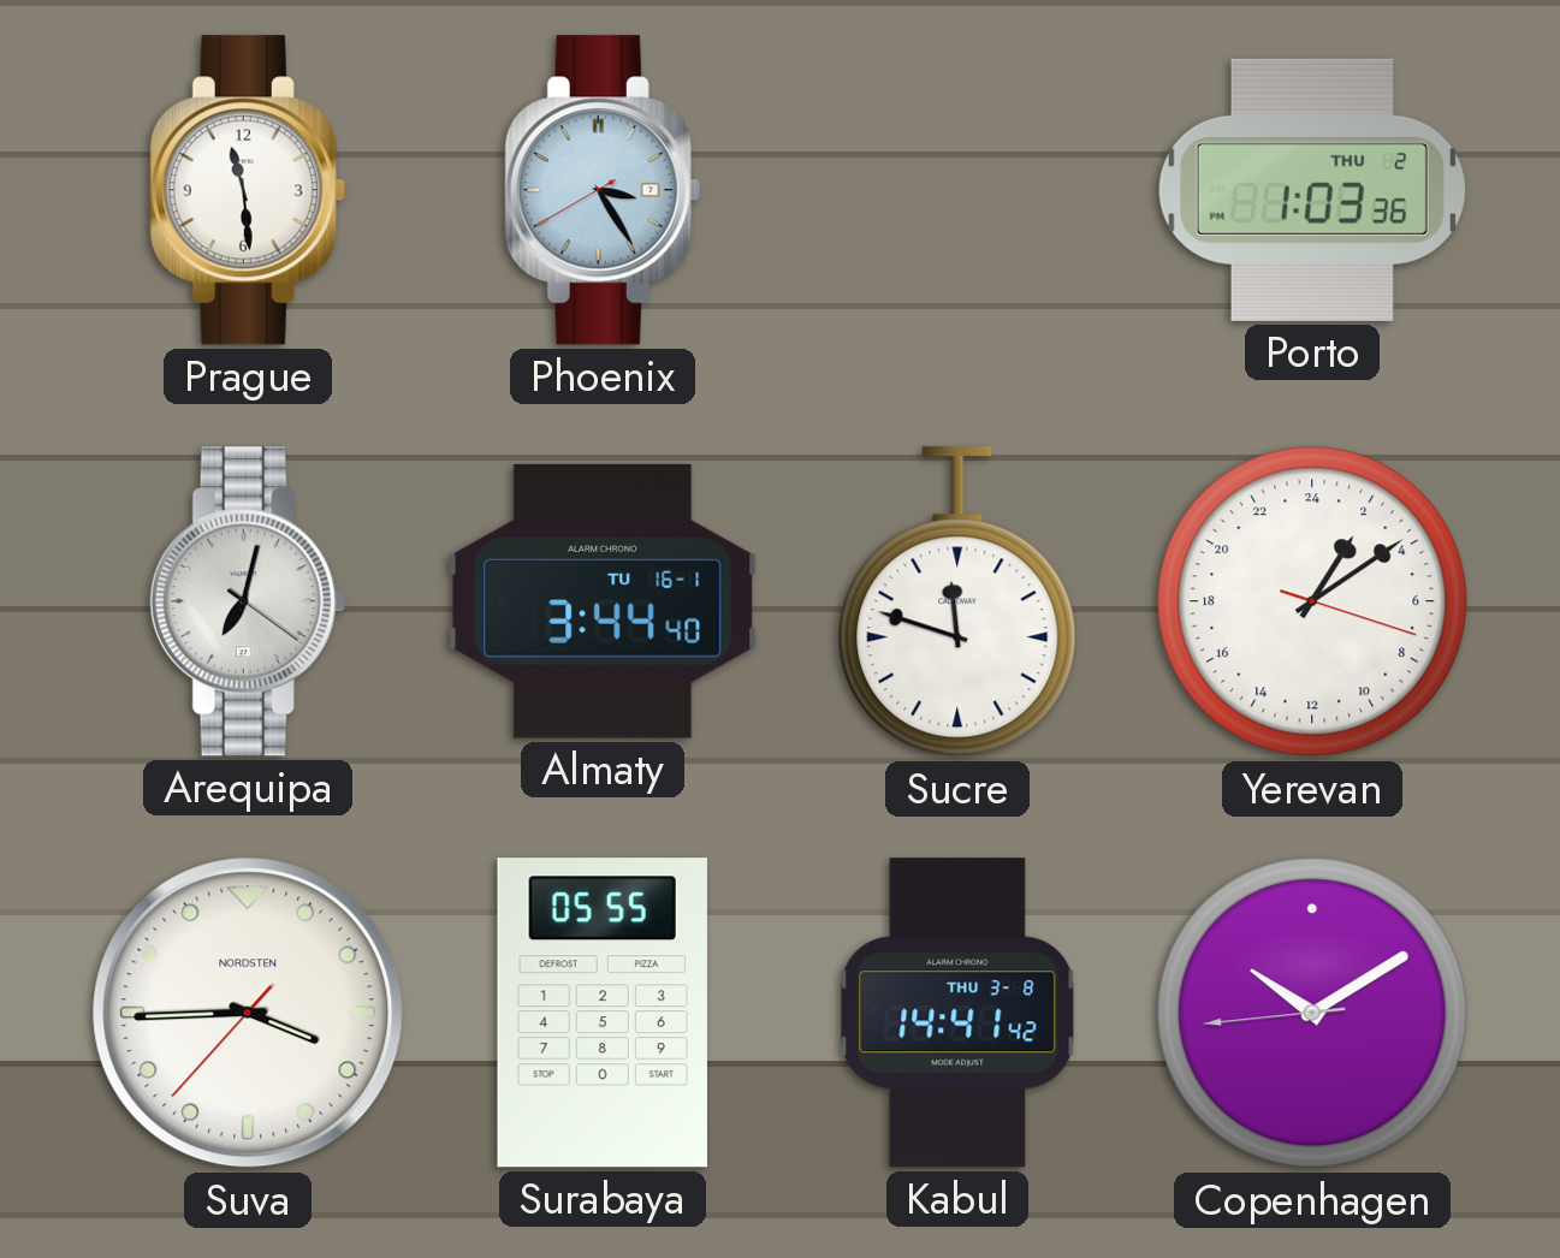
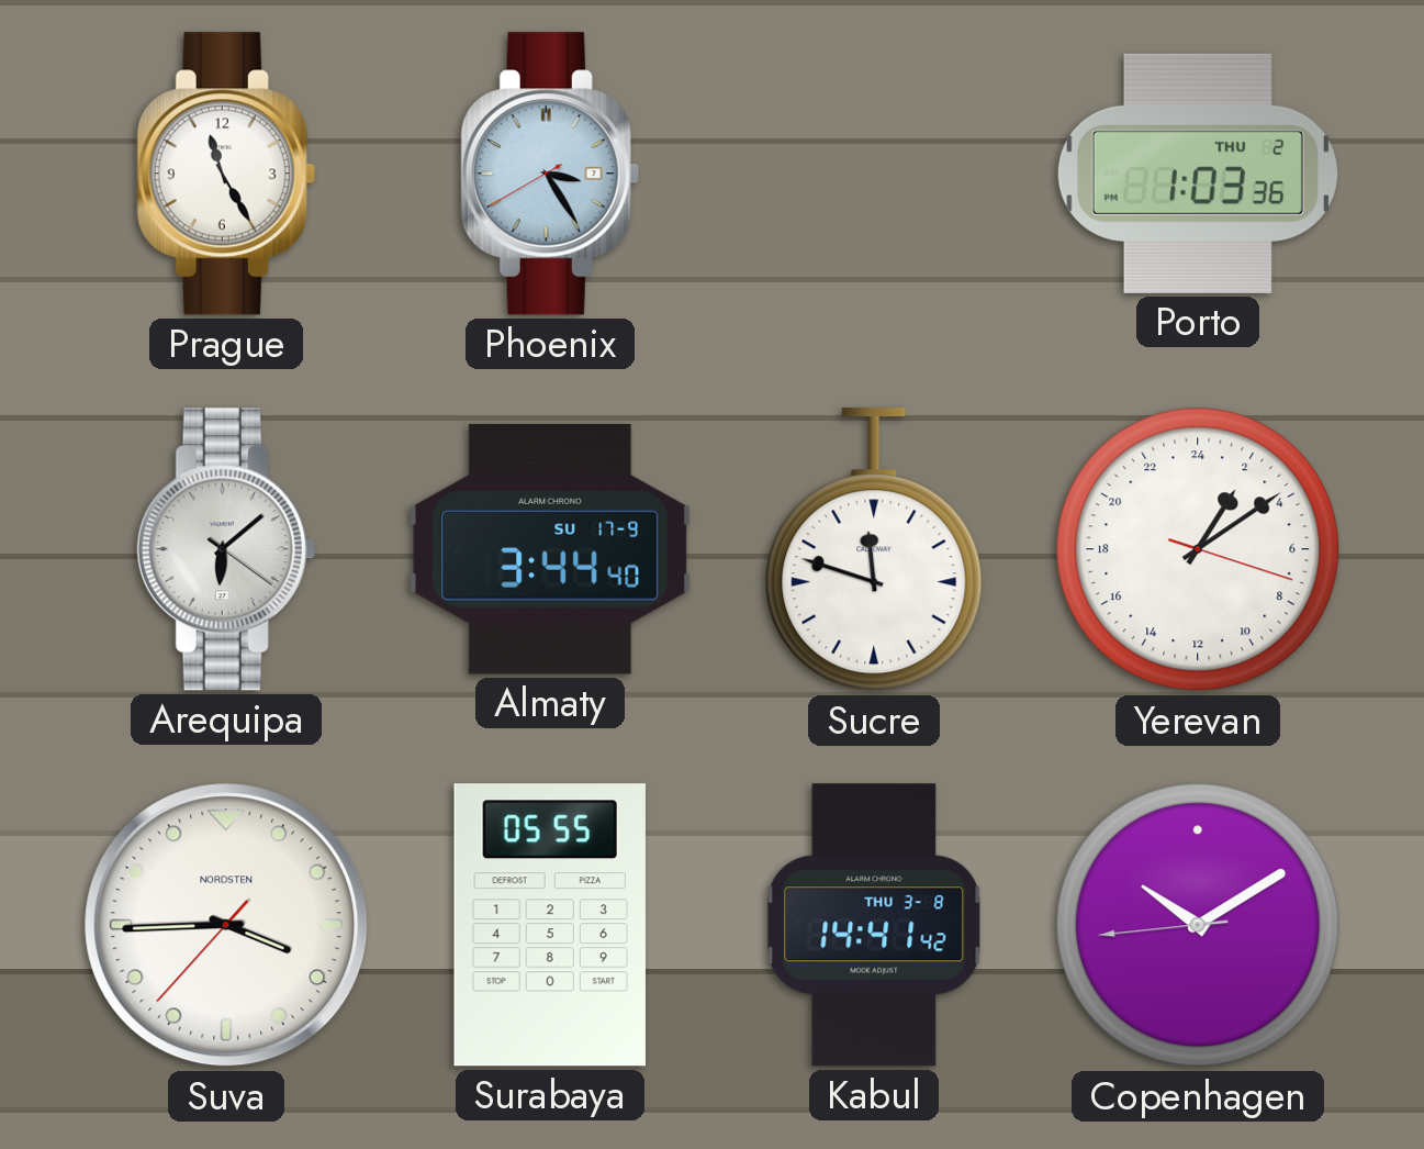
Prague: 11:29 -> 11:25
Arequipa: 7:02 -> 6:08
Almaty date: TU 16-1 -> SU 17-9
